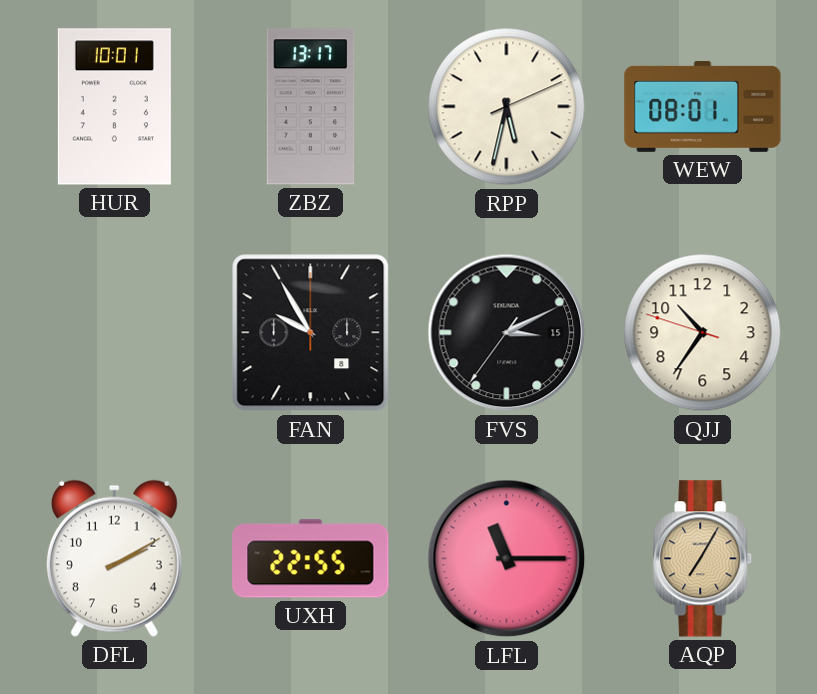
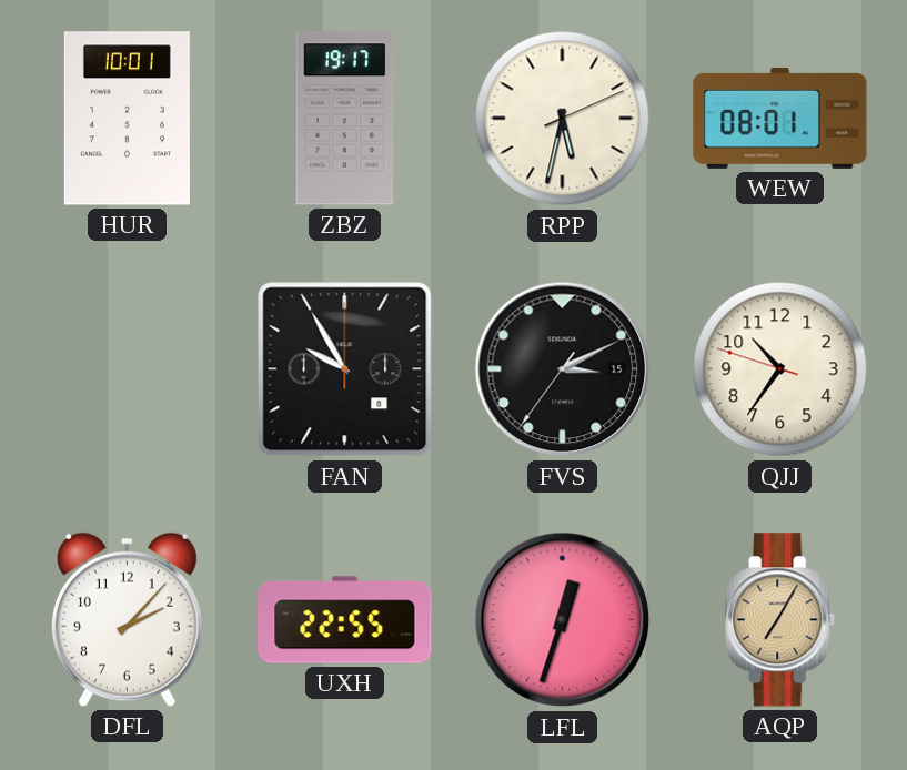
ZBZ: 13:17 -> 19:17
DFL: 2:10 -> 2:07
LFL: 11:15 -> 12:33
